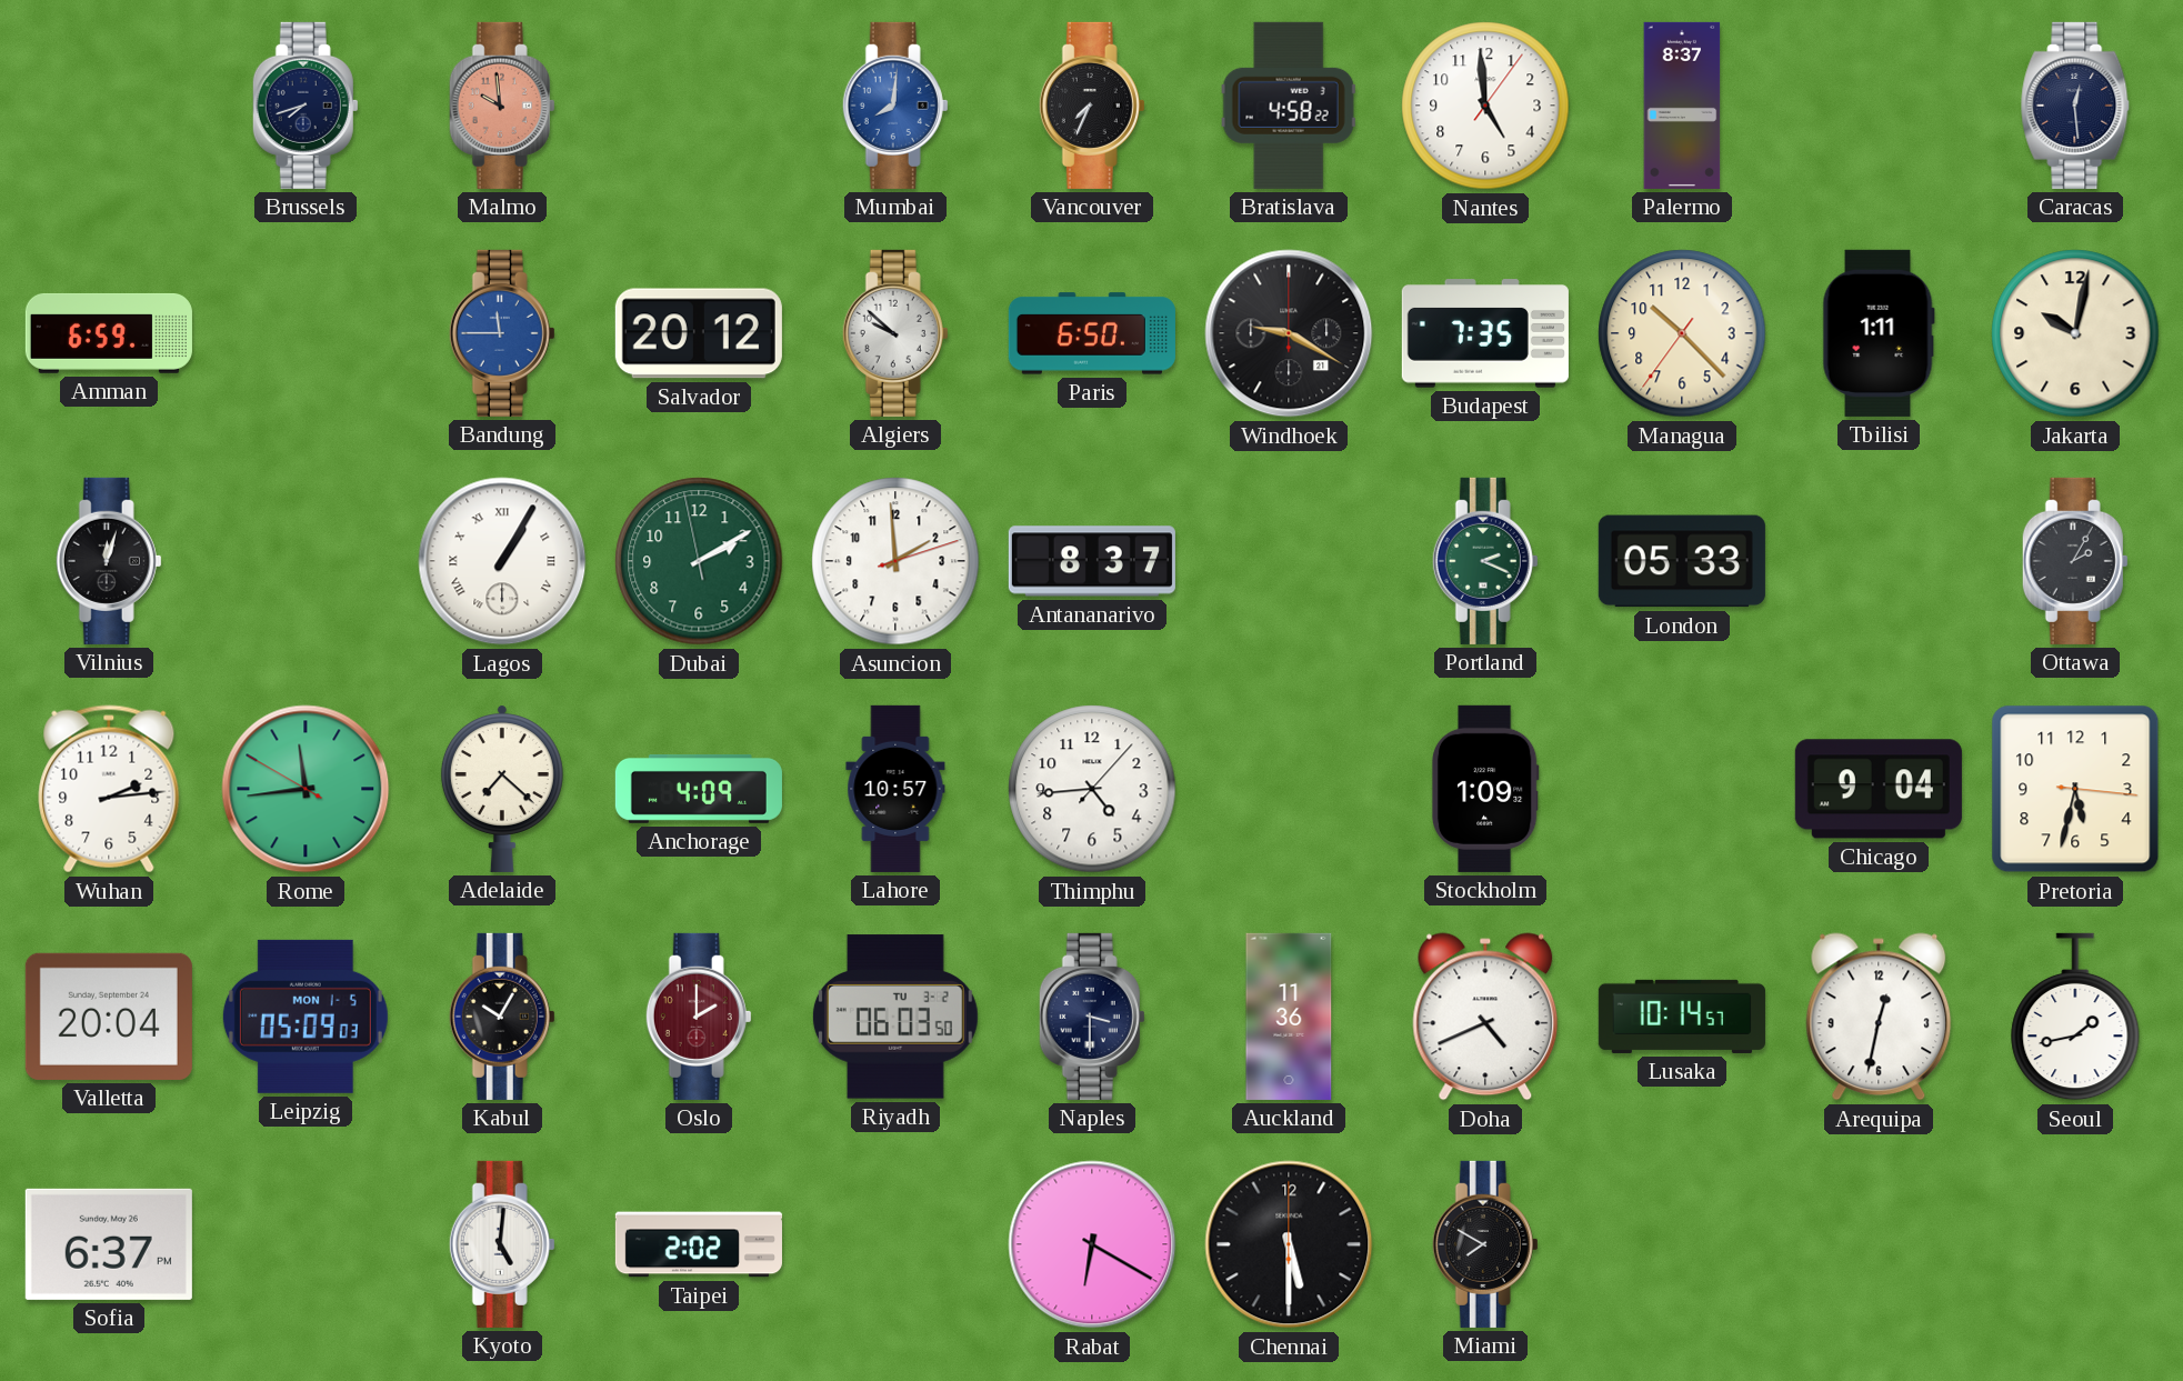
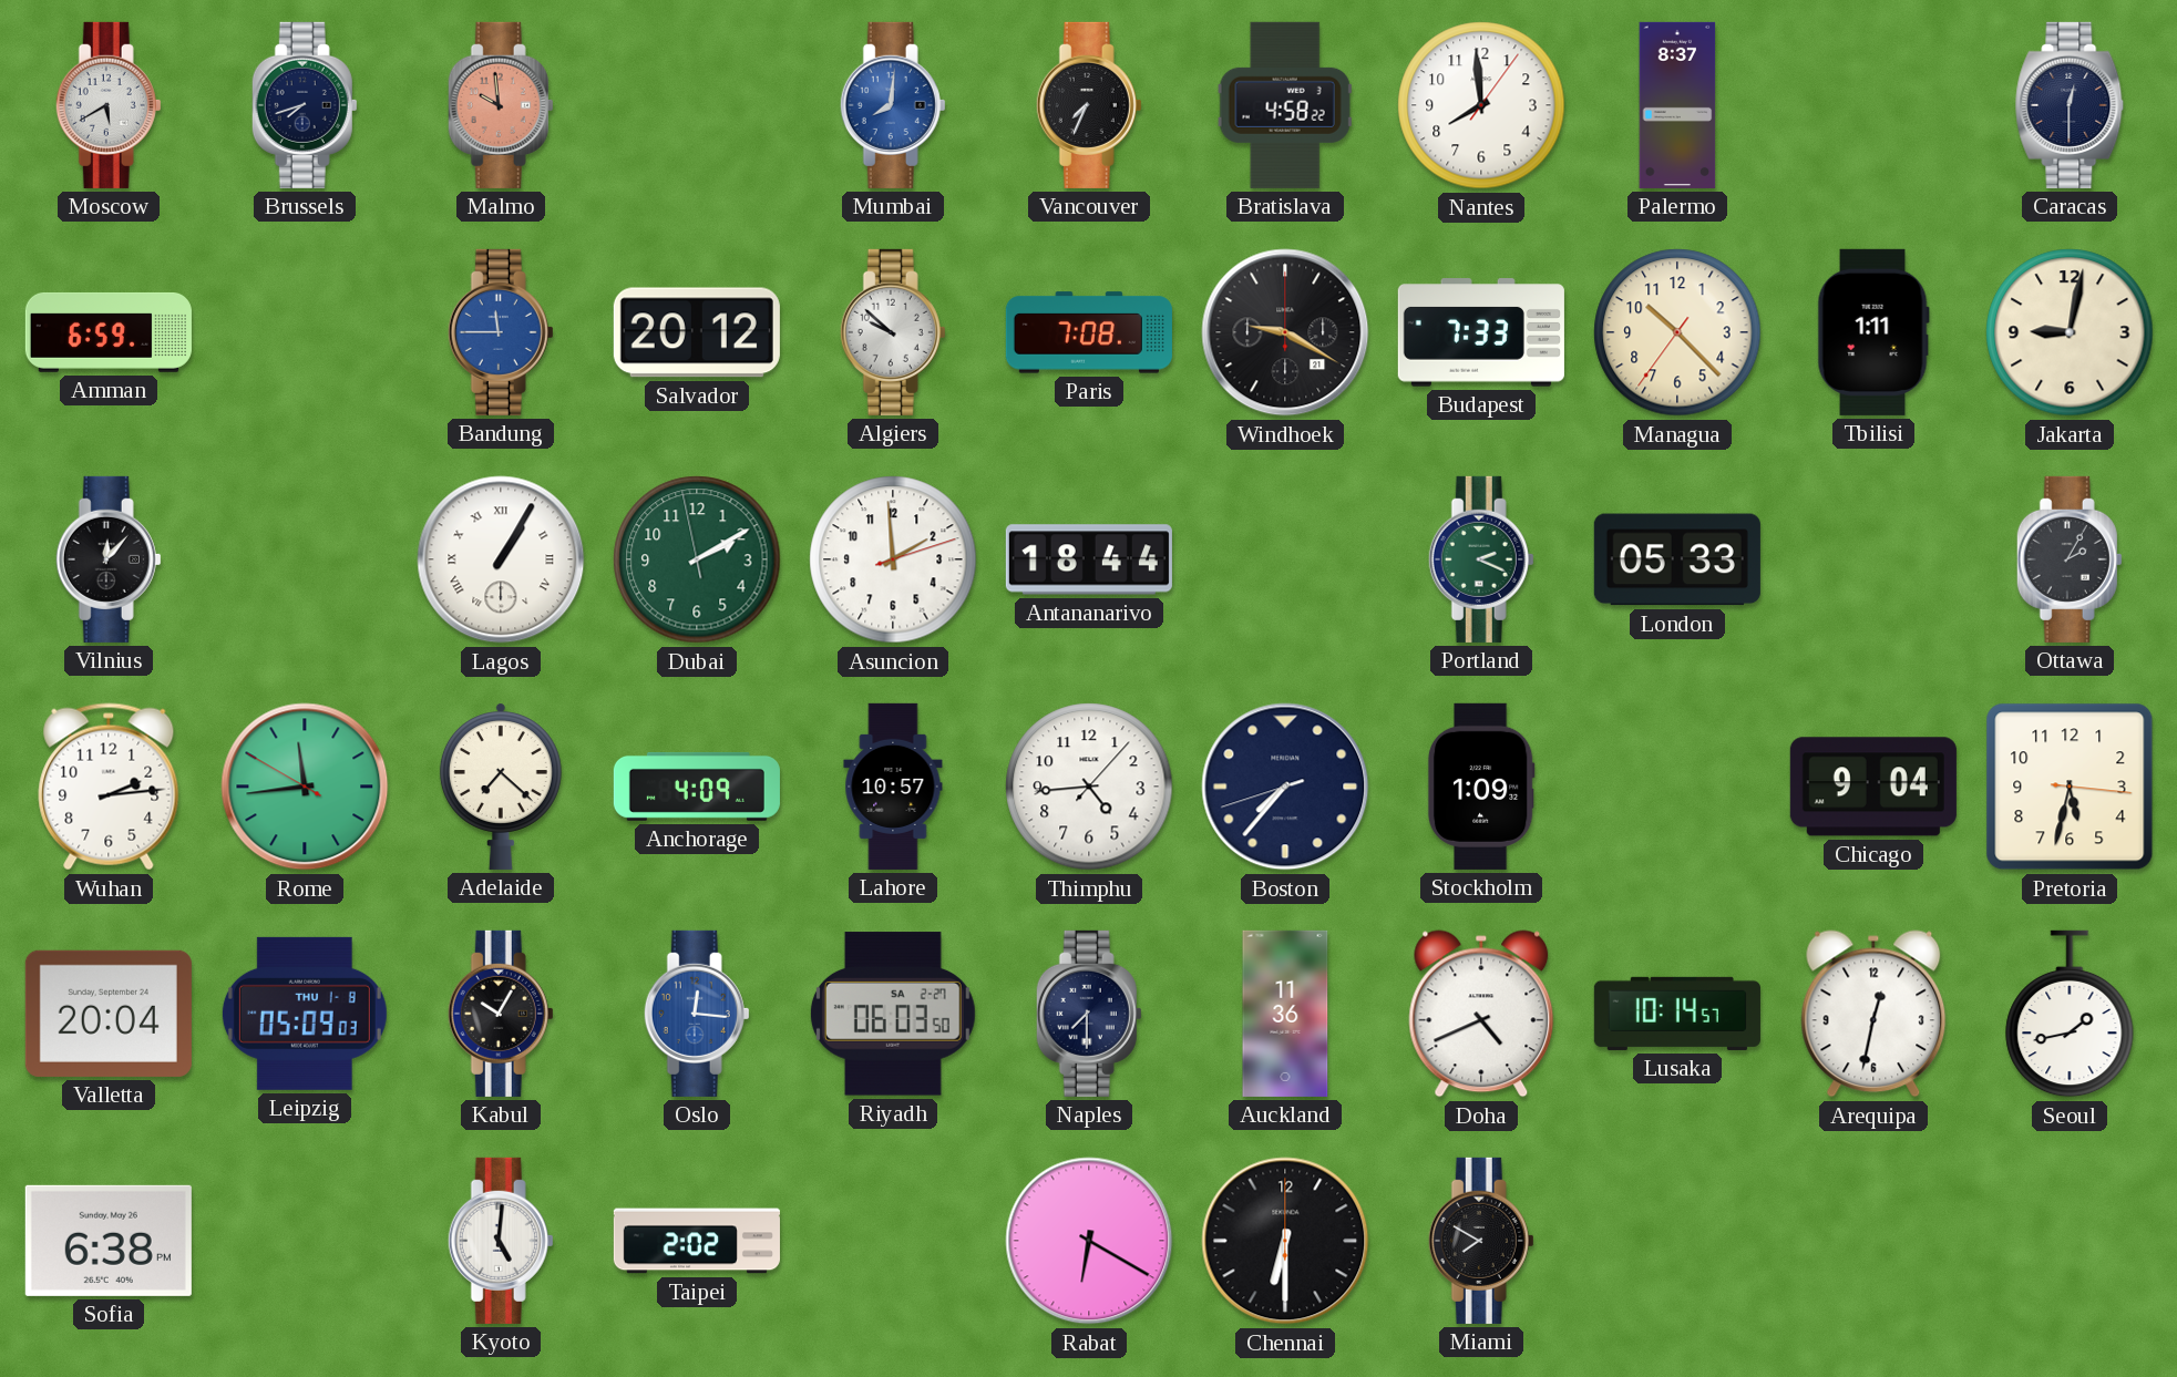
Moscow: none -> 5:40
Nantes: 4:59 -> 7:59
Caracas: 12:29 -> 12:30
Paris: 6:50 -> 7:08
Budapest: 7:35 -> 7:33
Jakarta: 10:02 -> 9:02
Vilnius: 12:03 -> 12:07
Antananarivo: 8:37 -> 18:44
Boston: none -> 7:36
Leipzig date: MON 1-5 -> THU 1-8
Oslo: 2:00 -> 12:16
Oslo dial: burgundy -> blue
Riyadh date: TU 3-2 -> SA 2-27
Naples: 3:30 -> 7:30
Sofia: 6:37 -> 6:38
Chennai: 5:30 -> 6:30
